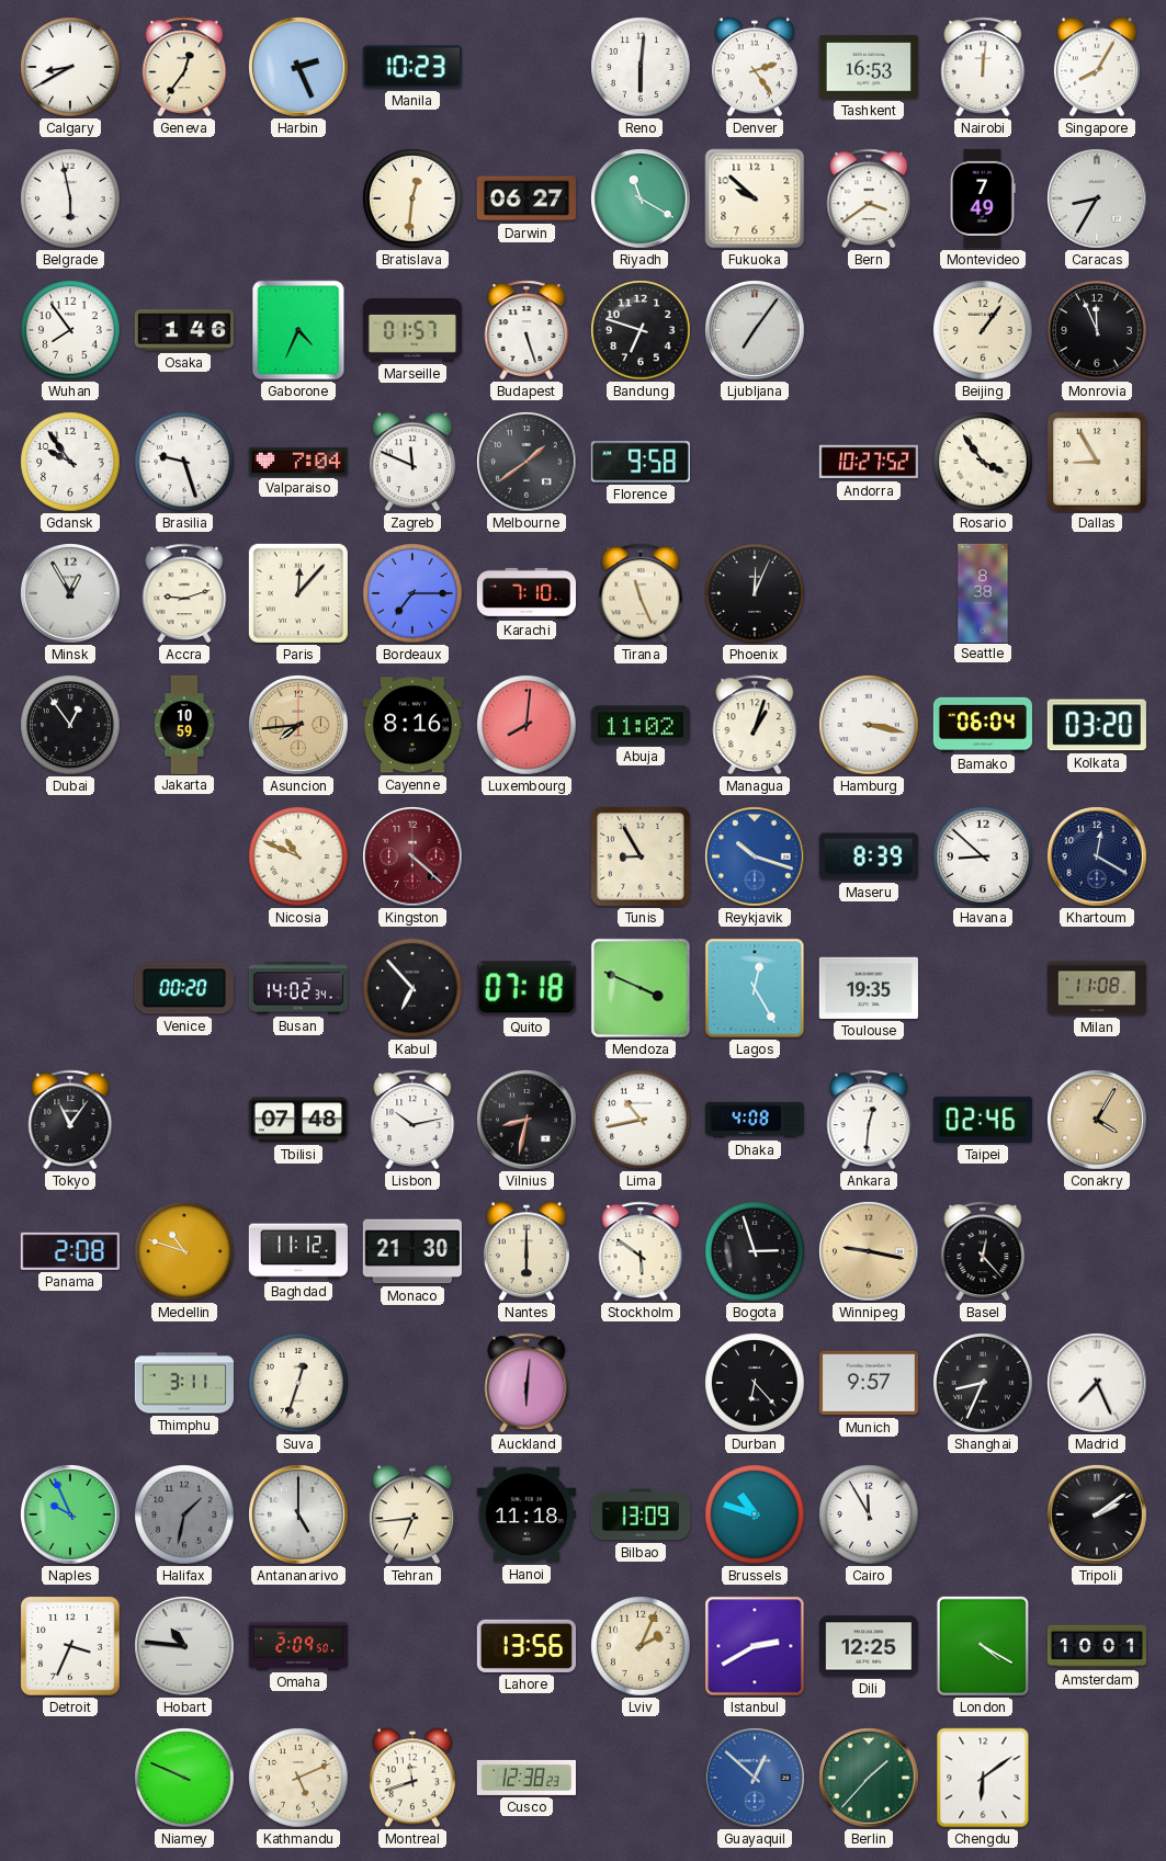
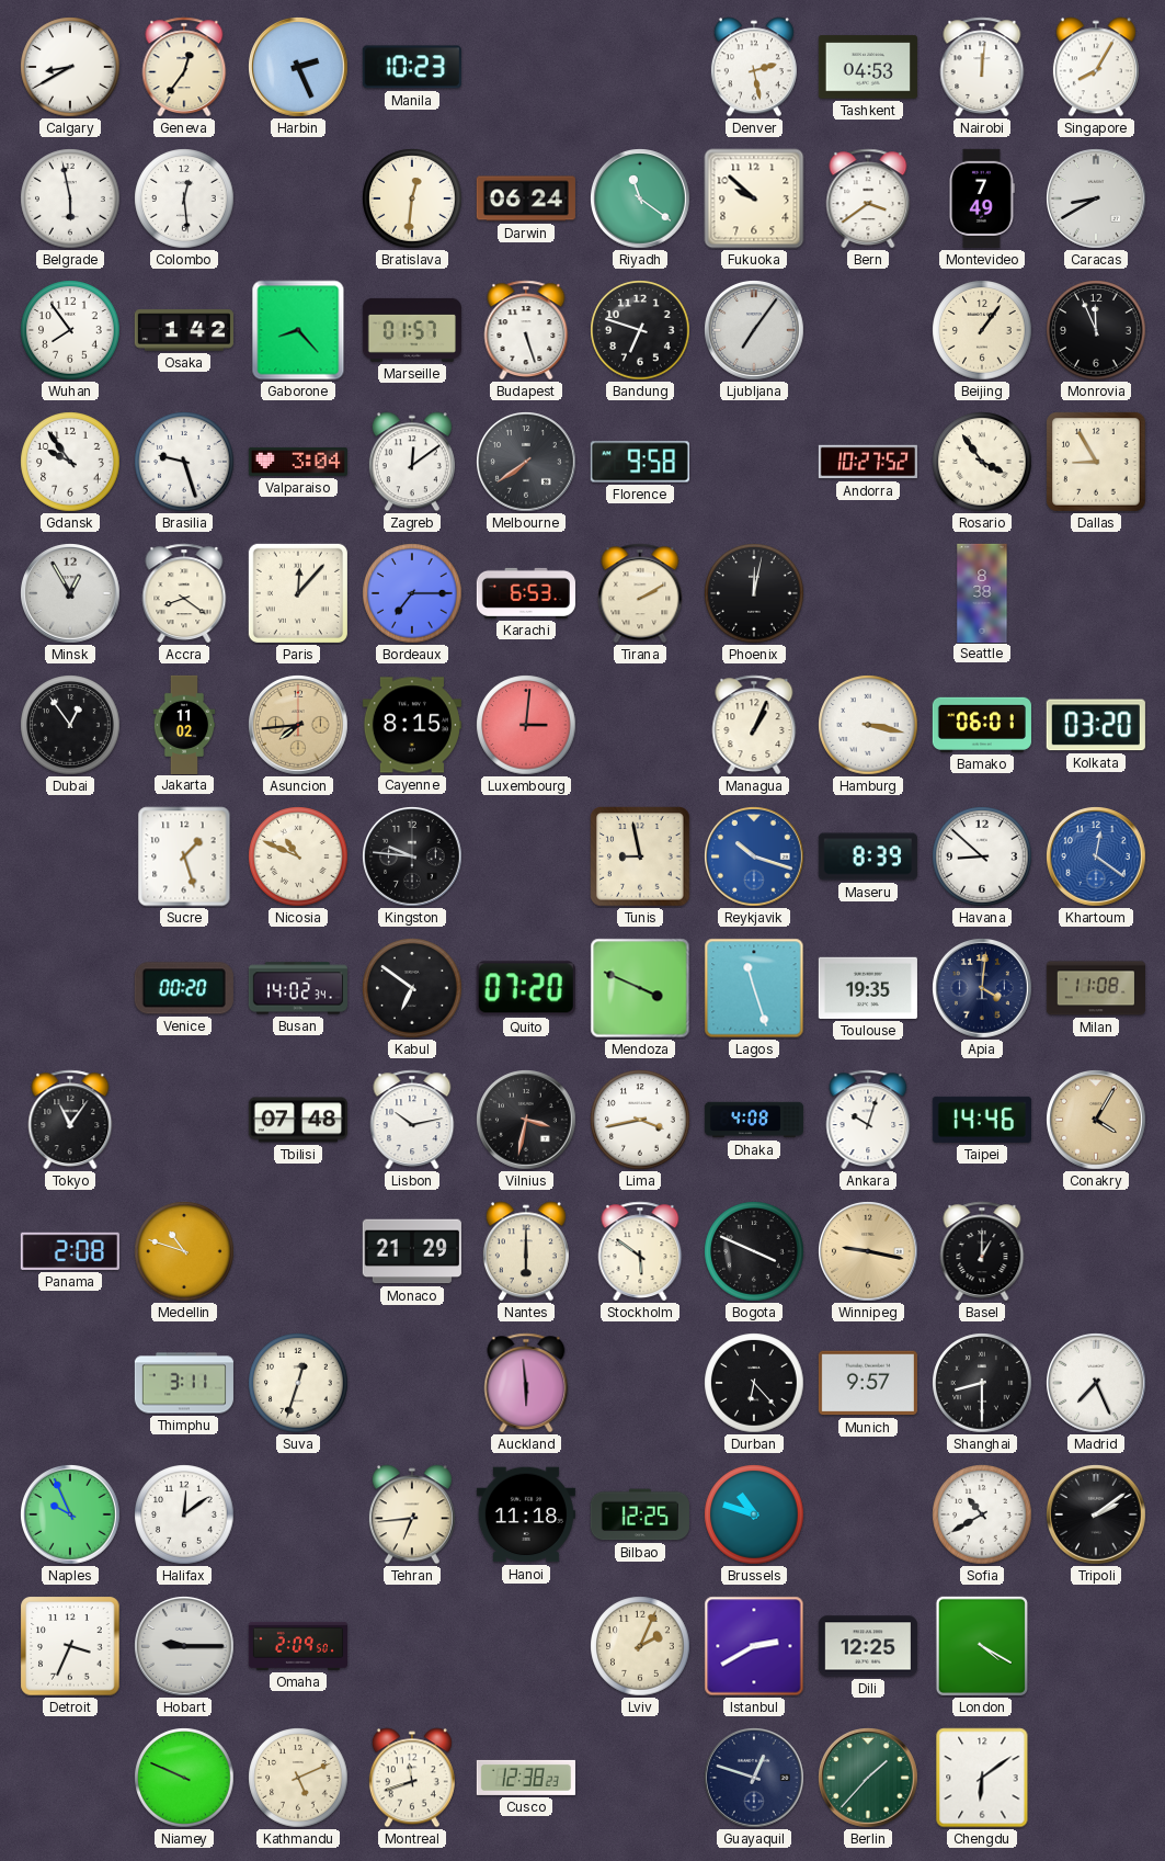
Reno: 6:01 -> none
Denver: 2:24 -> 2:28
Tashkent: 16:53 -> 04:53
Colombo: none -> 12:29
Darwin: 06:27 -> 06:24
Riyadh: 11:20 -> 11:21
Caracas: 8:35 -> 8:40
Osaka: 1:46 -> 1:42
Gaborone: 4:34 -> 8:23
Valparaiso: 7:04 -> 3:04
Zagreb: 11:49 -> 12:09
Melbourne: 1:39 -> 7:39
Accra: 9:12 -> 8:21
Karachi: 7:10 -> 6:53
Tirana: 11:26 -> 2:10
Phoenix: 12:04 -> 12:02
Jakarta: 10:59 -> 11:02
Cayenne: 8:16 -> 8:15
Luxembourg: 8:01 -> 3:01
Abuja: 11:02 -> none
Managua: 1:03 -> 1:04
Bamako: 06:04 -> 06:01
Sucre: none -> 1:27
Kingston: 4:22 -> 9:46
Kingston dial: burgundy -> black
Tunis: 8:55 -> 8:58
Khartoum: 12:20 -> 12:21
Khartoum dial: navy -> blue
Kabul: 6:53 -> 6:51
Quito: 07:18 -> 07:20
Lagos: 12:25 -> 11:27
Apia: none -> 4:01
Vilnius: 8:32 -> 3:32
Lima: 10:43 -> 3:43
Ankara: 12:31 -> 10:03
Taipei: 02:46 -> 14:46
Baghdad: 11:12 -> none
Monaco: 21:30 -> 21:29
Bogota: 2:57 -> 3:49
Basel: 12:23 -> 1:00
Auckland: 6:01 -> 5:59
Shanghai: 8:34 -> 8:30
Halifax: 1:32 -> 12:09
Halifax dial: grey -> white
Antananarivo: 5:00 -> none
Bilbao: 13:09 -> 12:25
Cairo: 11:55 -> none
Sofia: none -> 10:40
Hobart: 10:46 -> 9:15
Lahore: 13:56 -> none
Amsterdam: 10:01 -> none
Guayaquil: 12:52 -> 12:48
Guayaquil dial: blue -> navy
